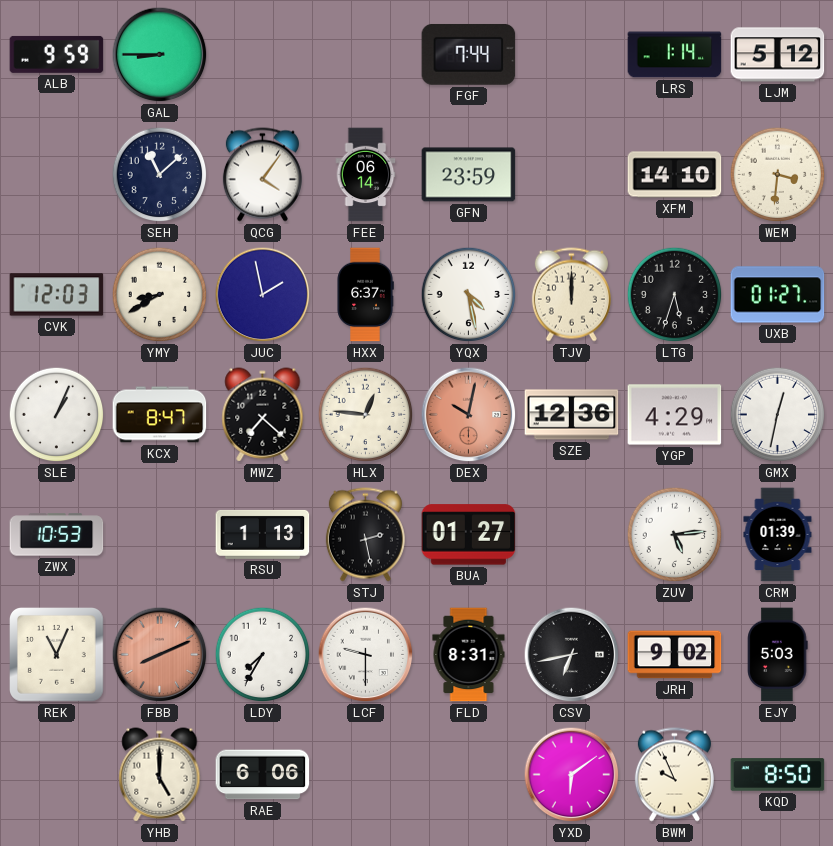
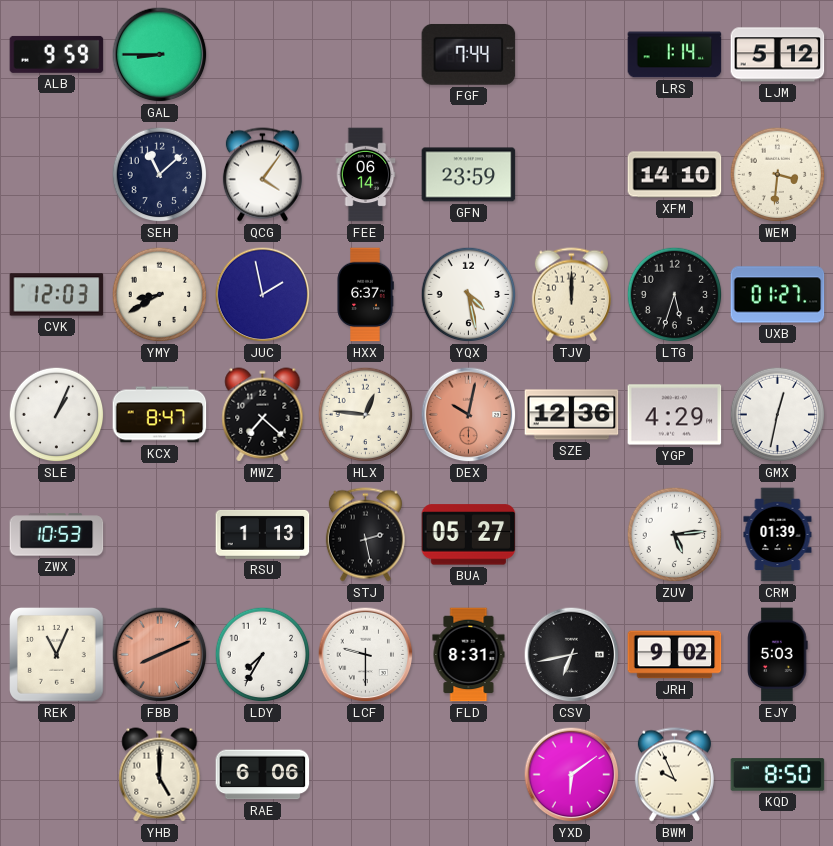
BUA: 01:27 -> 05:27
